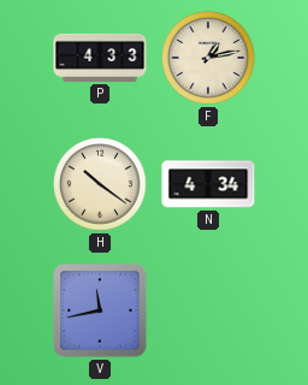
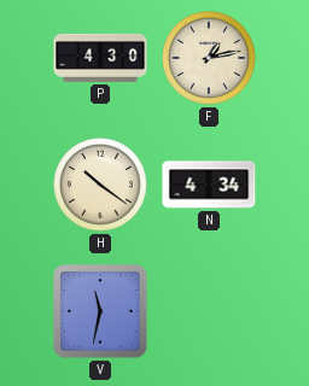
P: 4:33 -> 4:30
V: 11:43 -> 11:32
